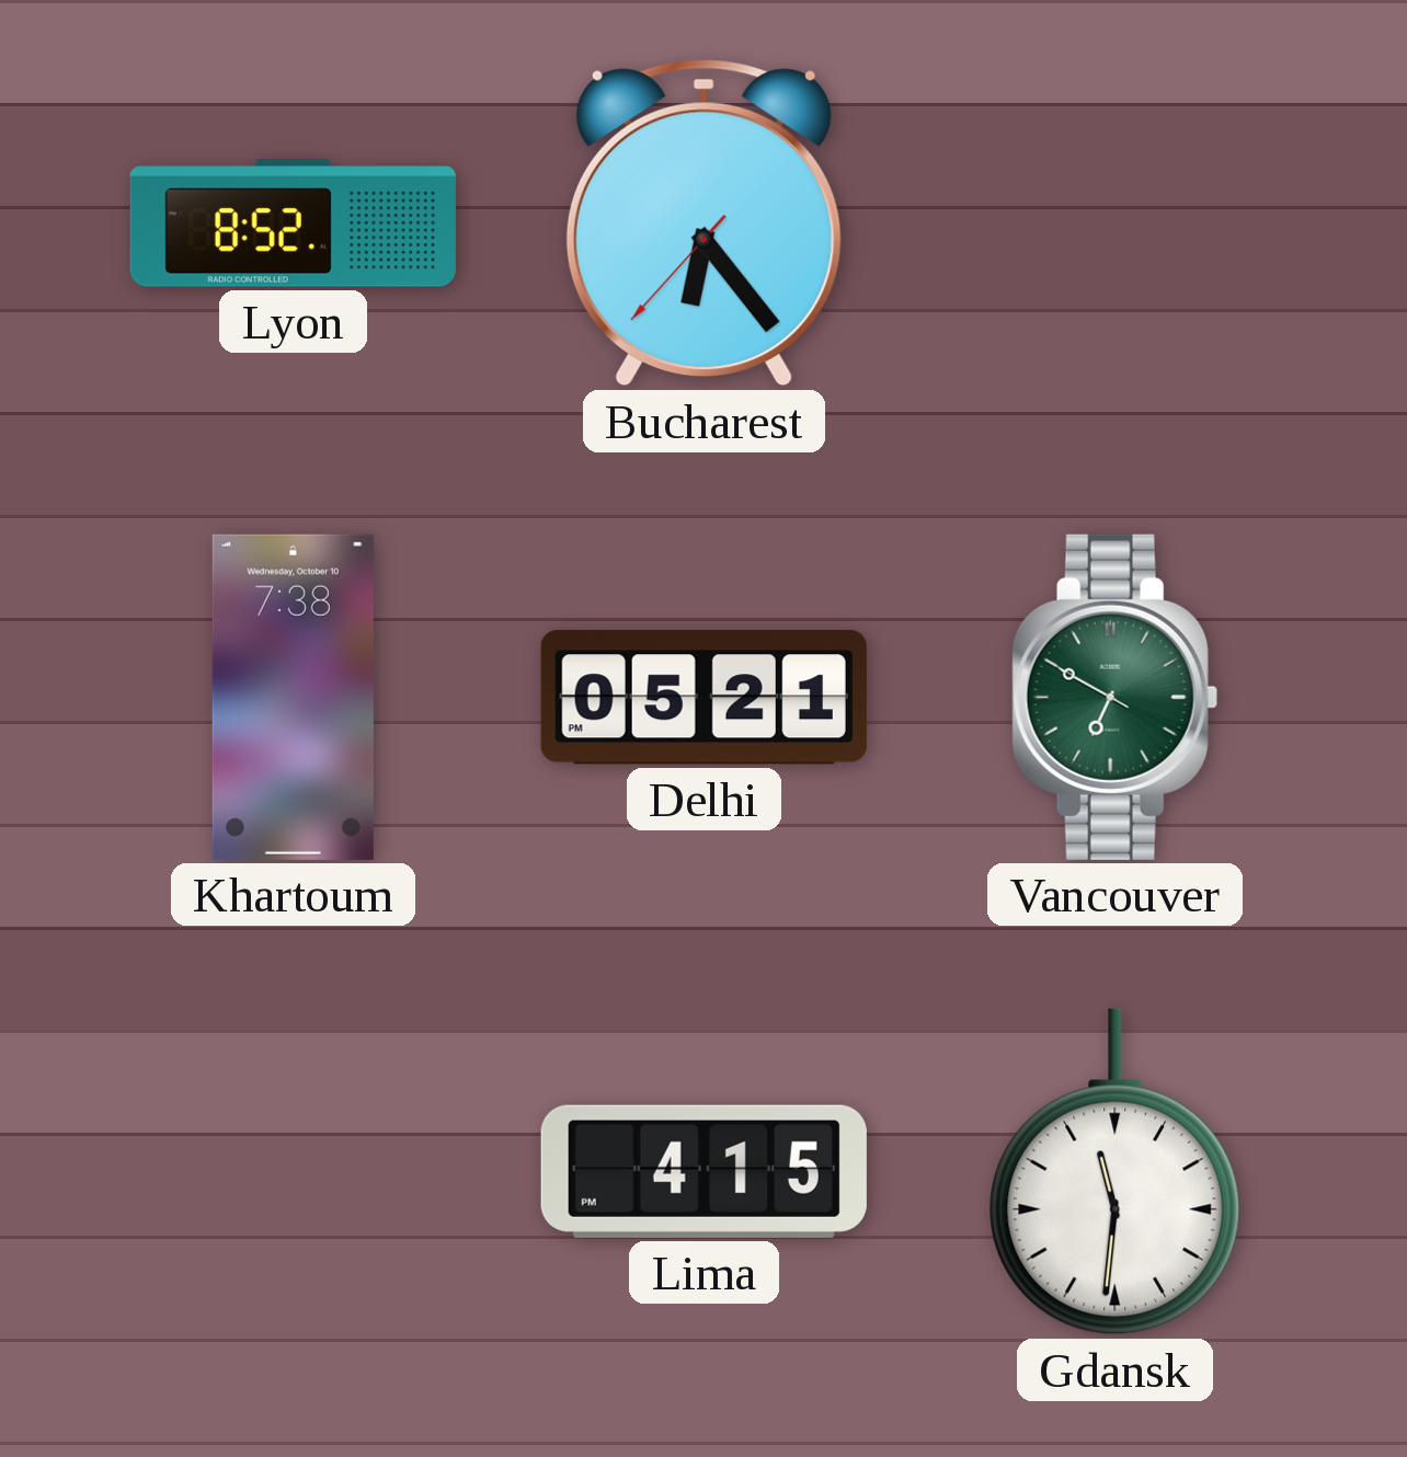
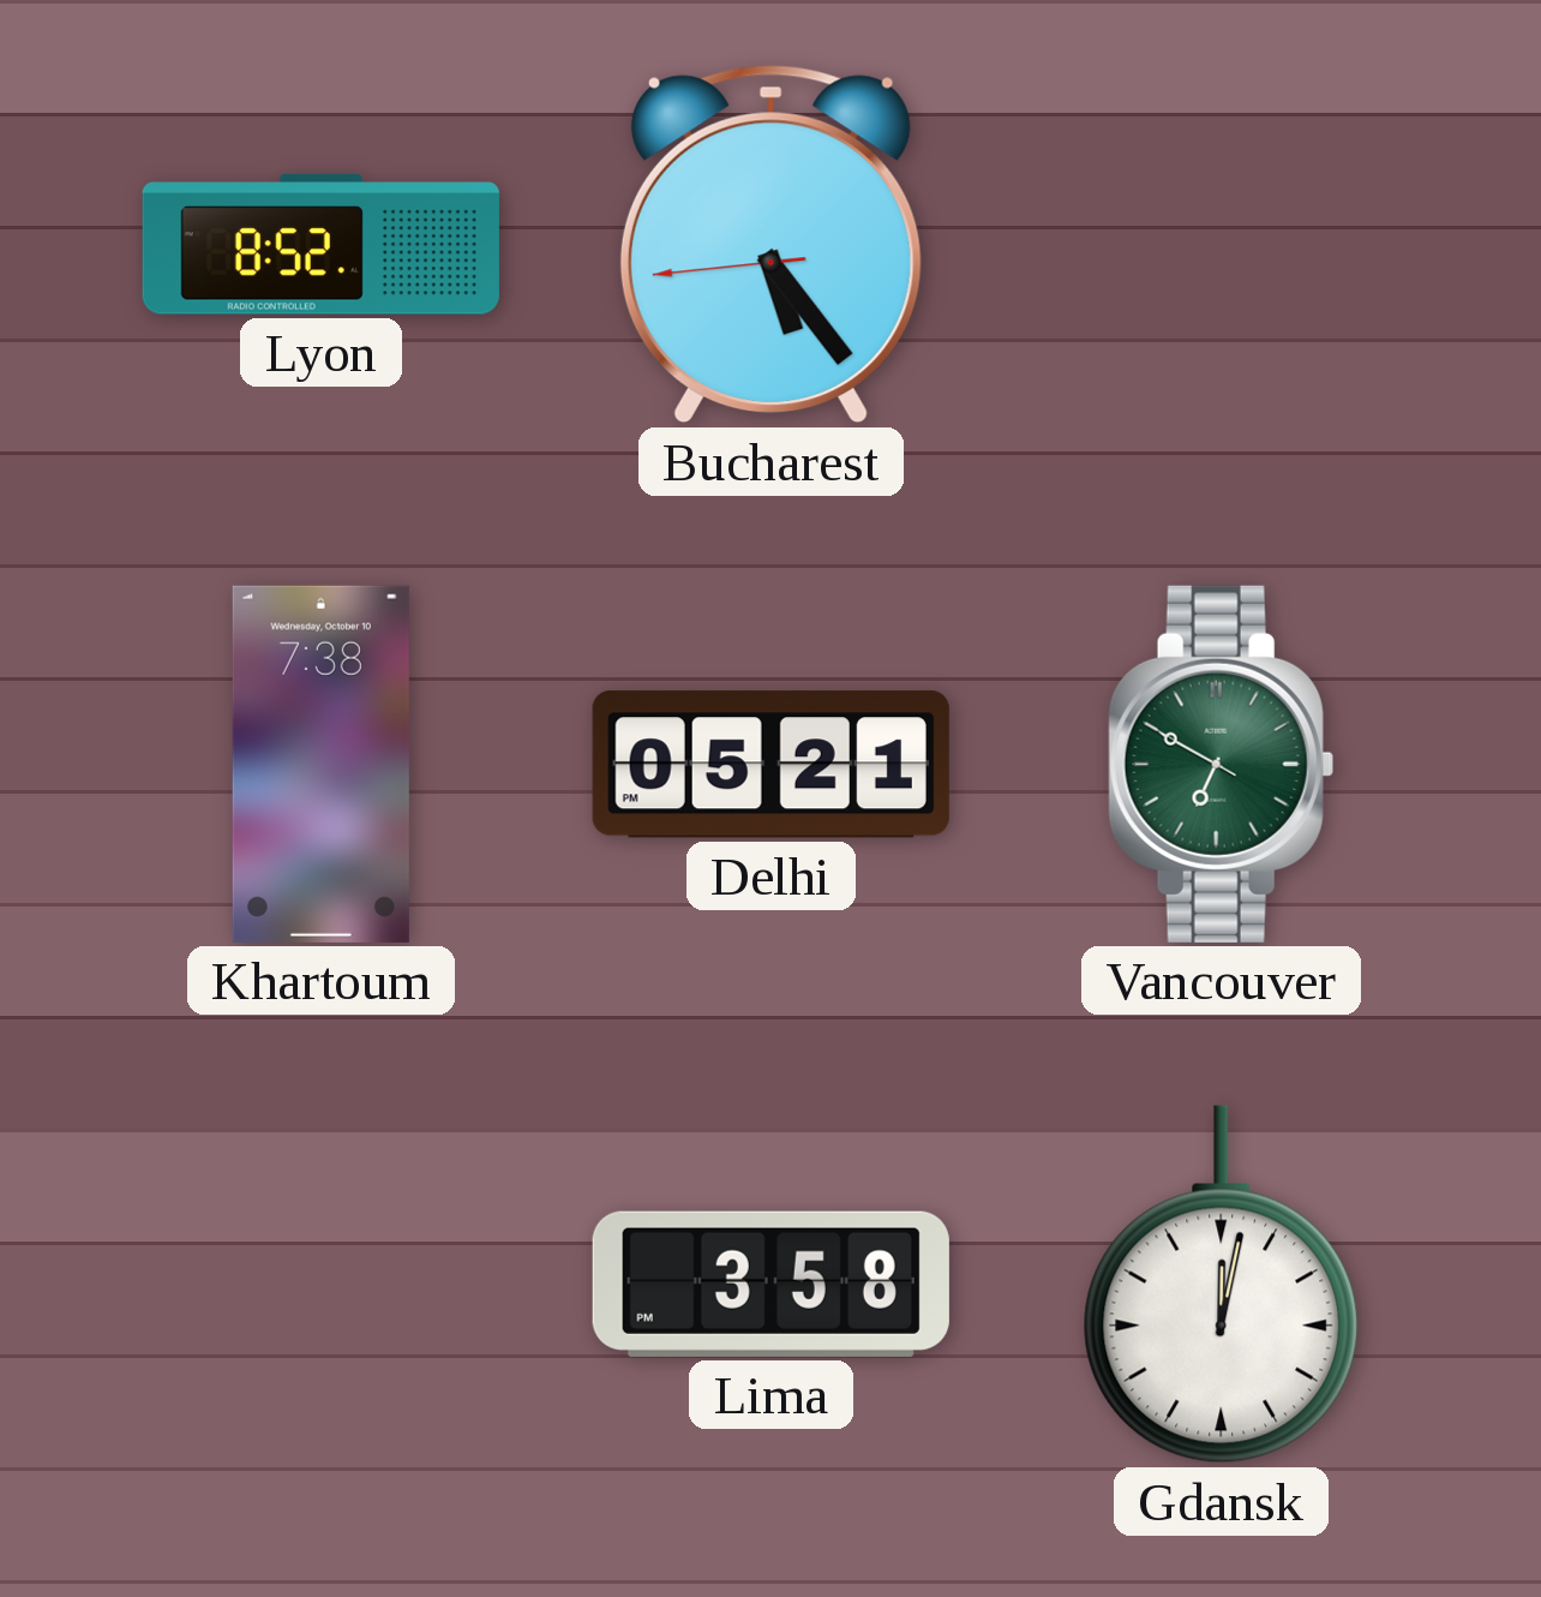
Bucharest: 6:23 -> 5:23
Lima: 4:15 -> 3:58
Gdansk: 11:31 -> 12:02
